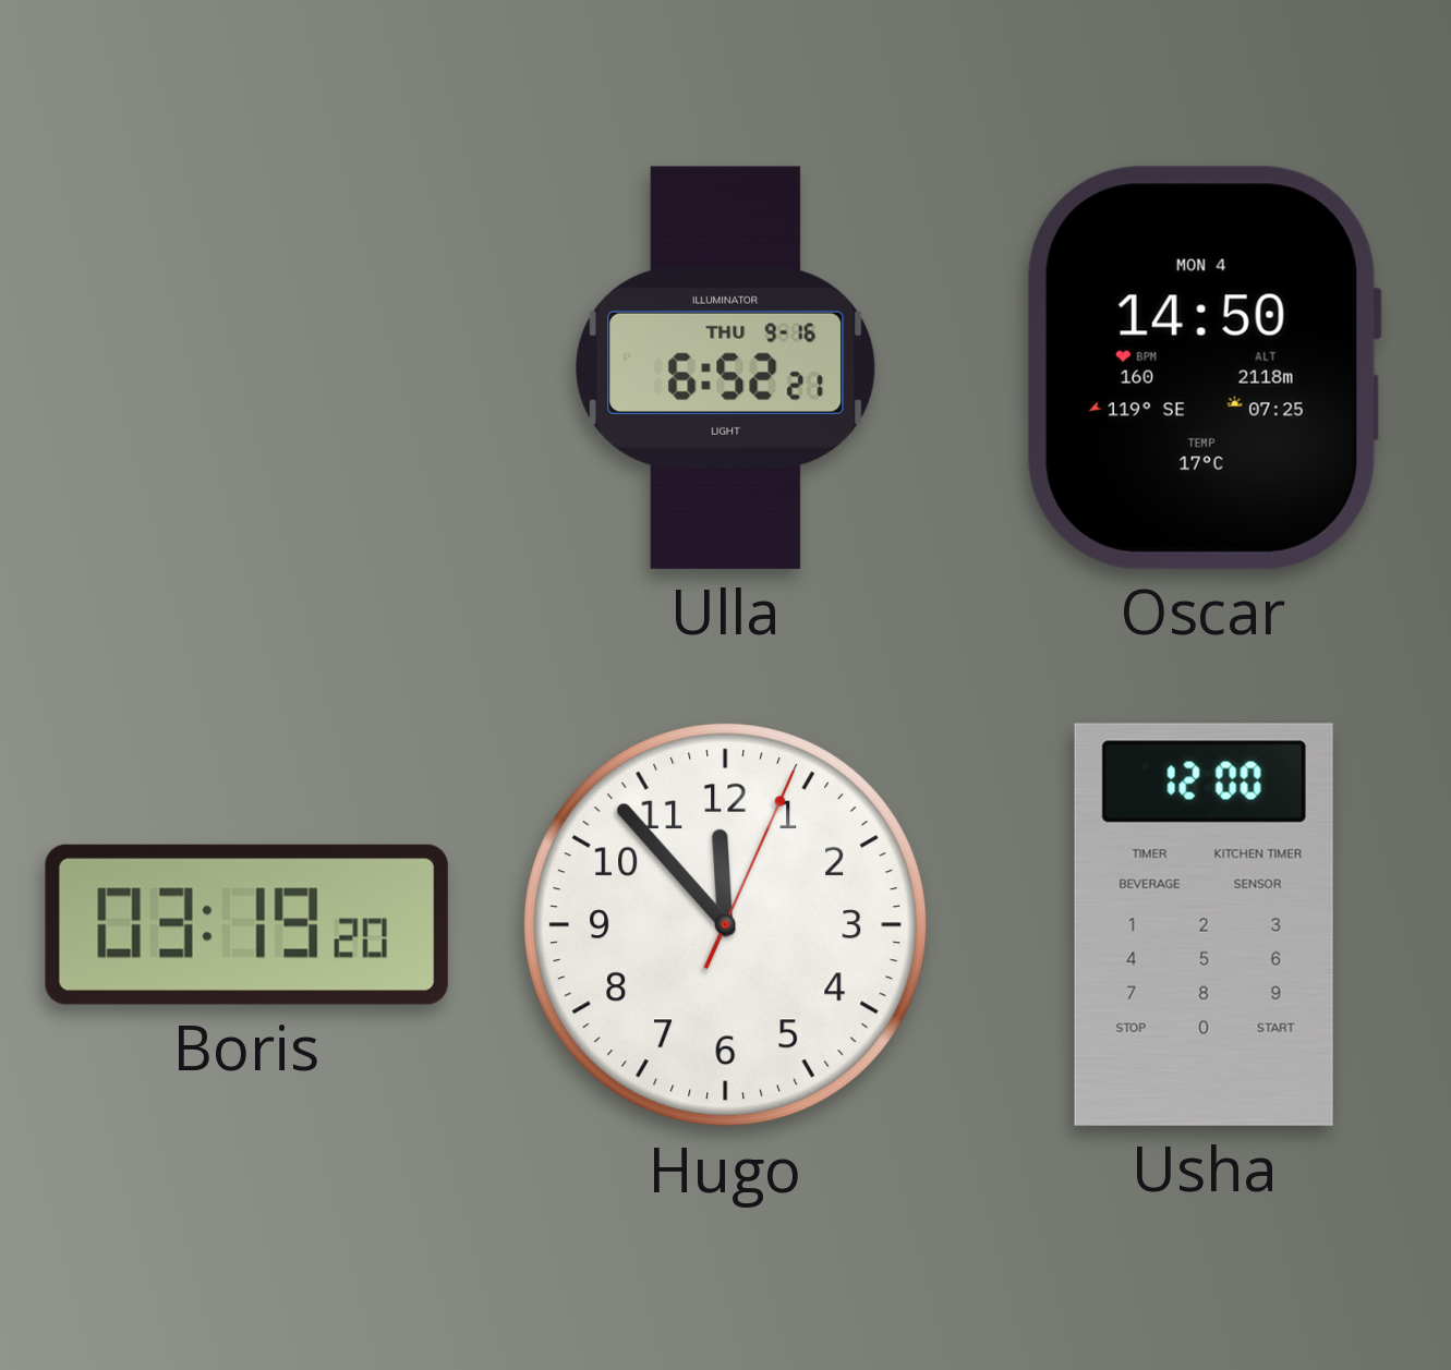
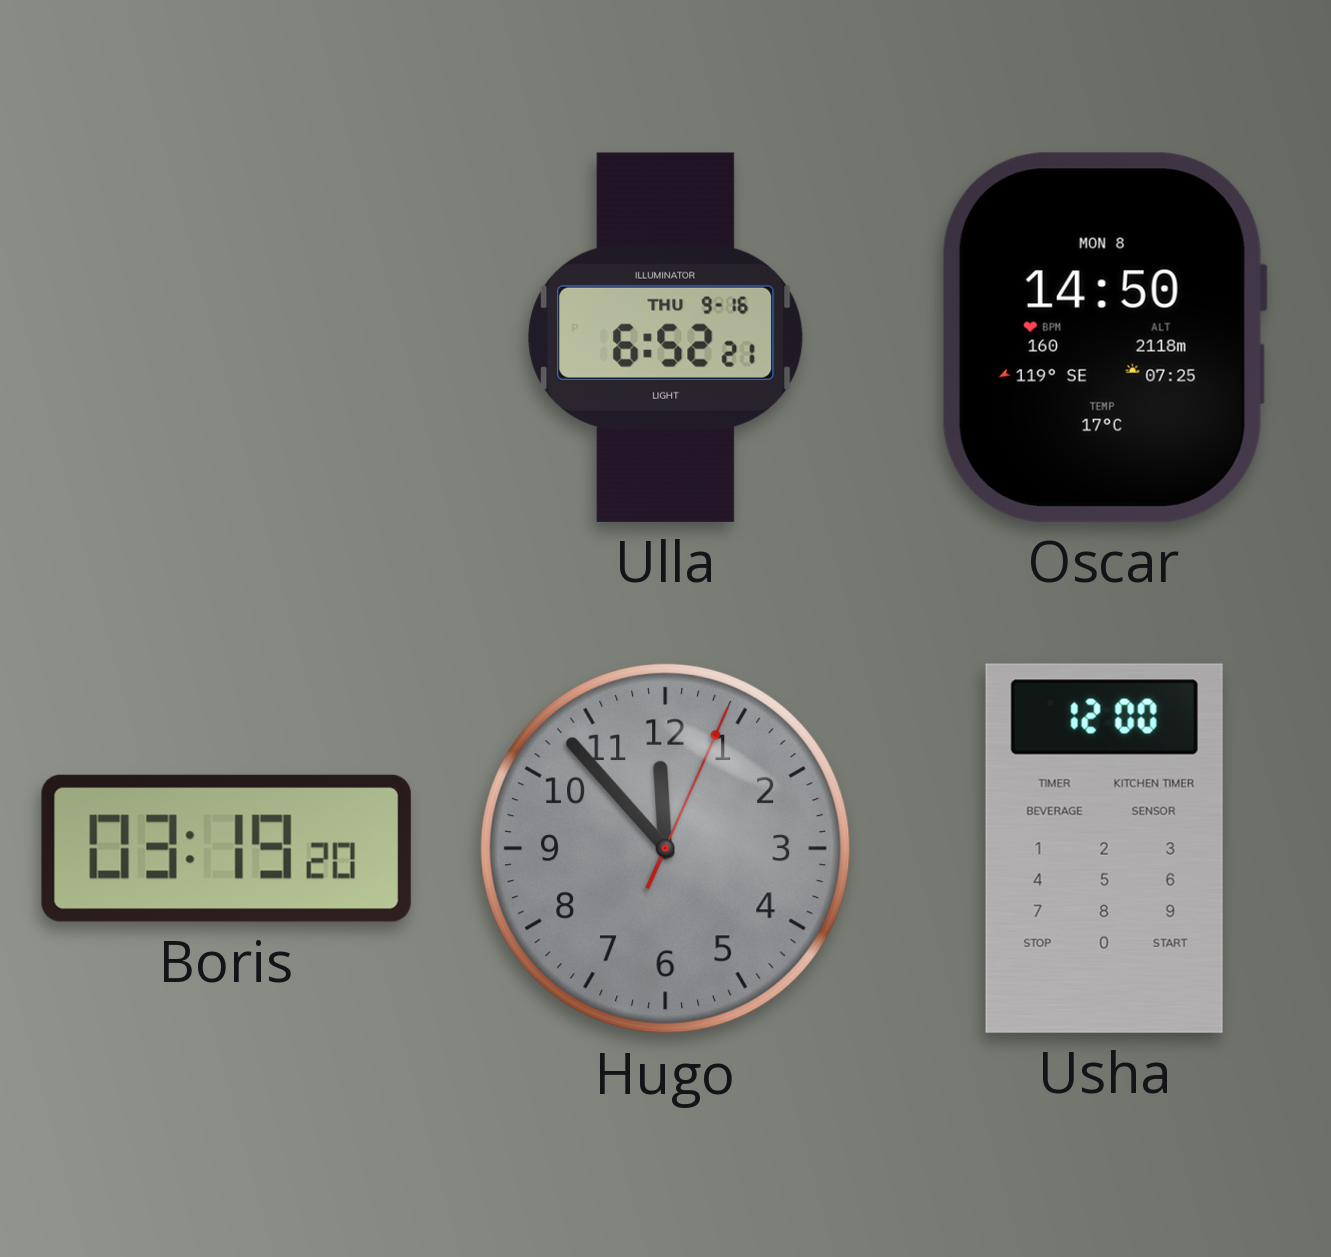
Oscar date: MON 4 -> MON 8
Hugo dial: white -> grey
